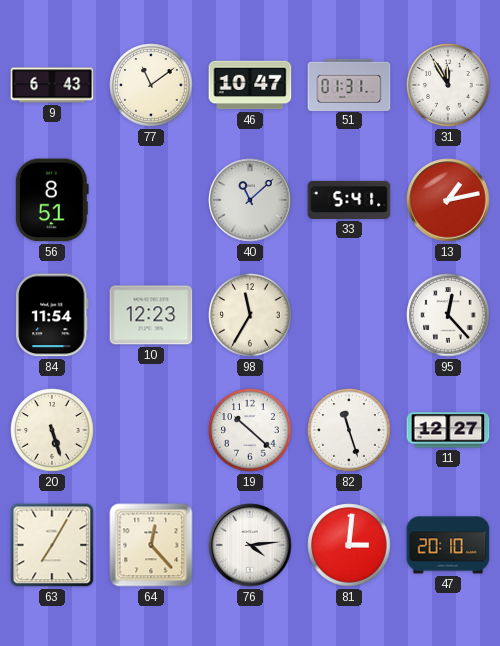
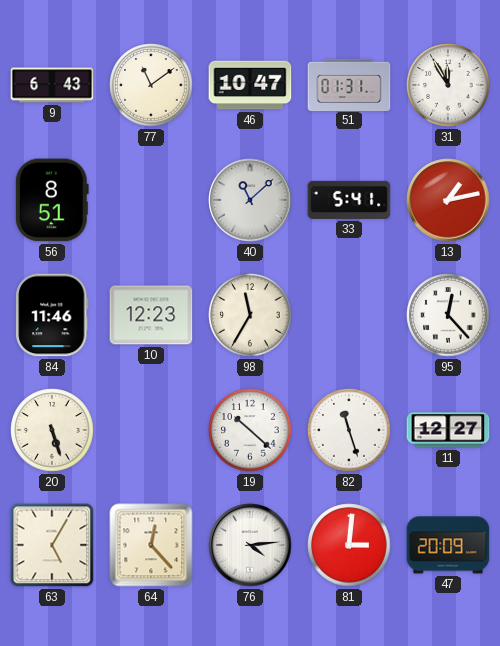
84: 11:54 -> 11:46
63: 7:05 -> 5:05
47: 20:10 -> 20:09
